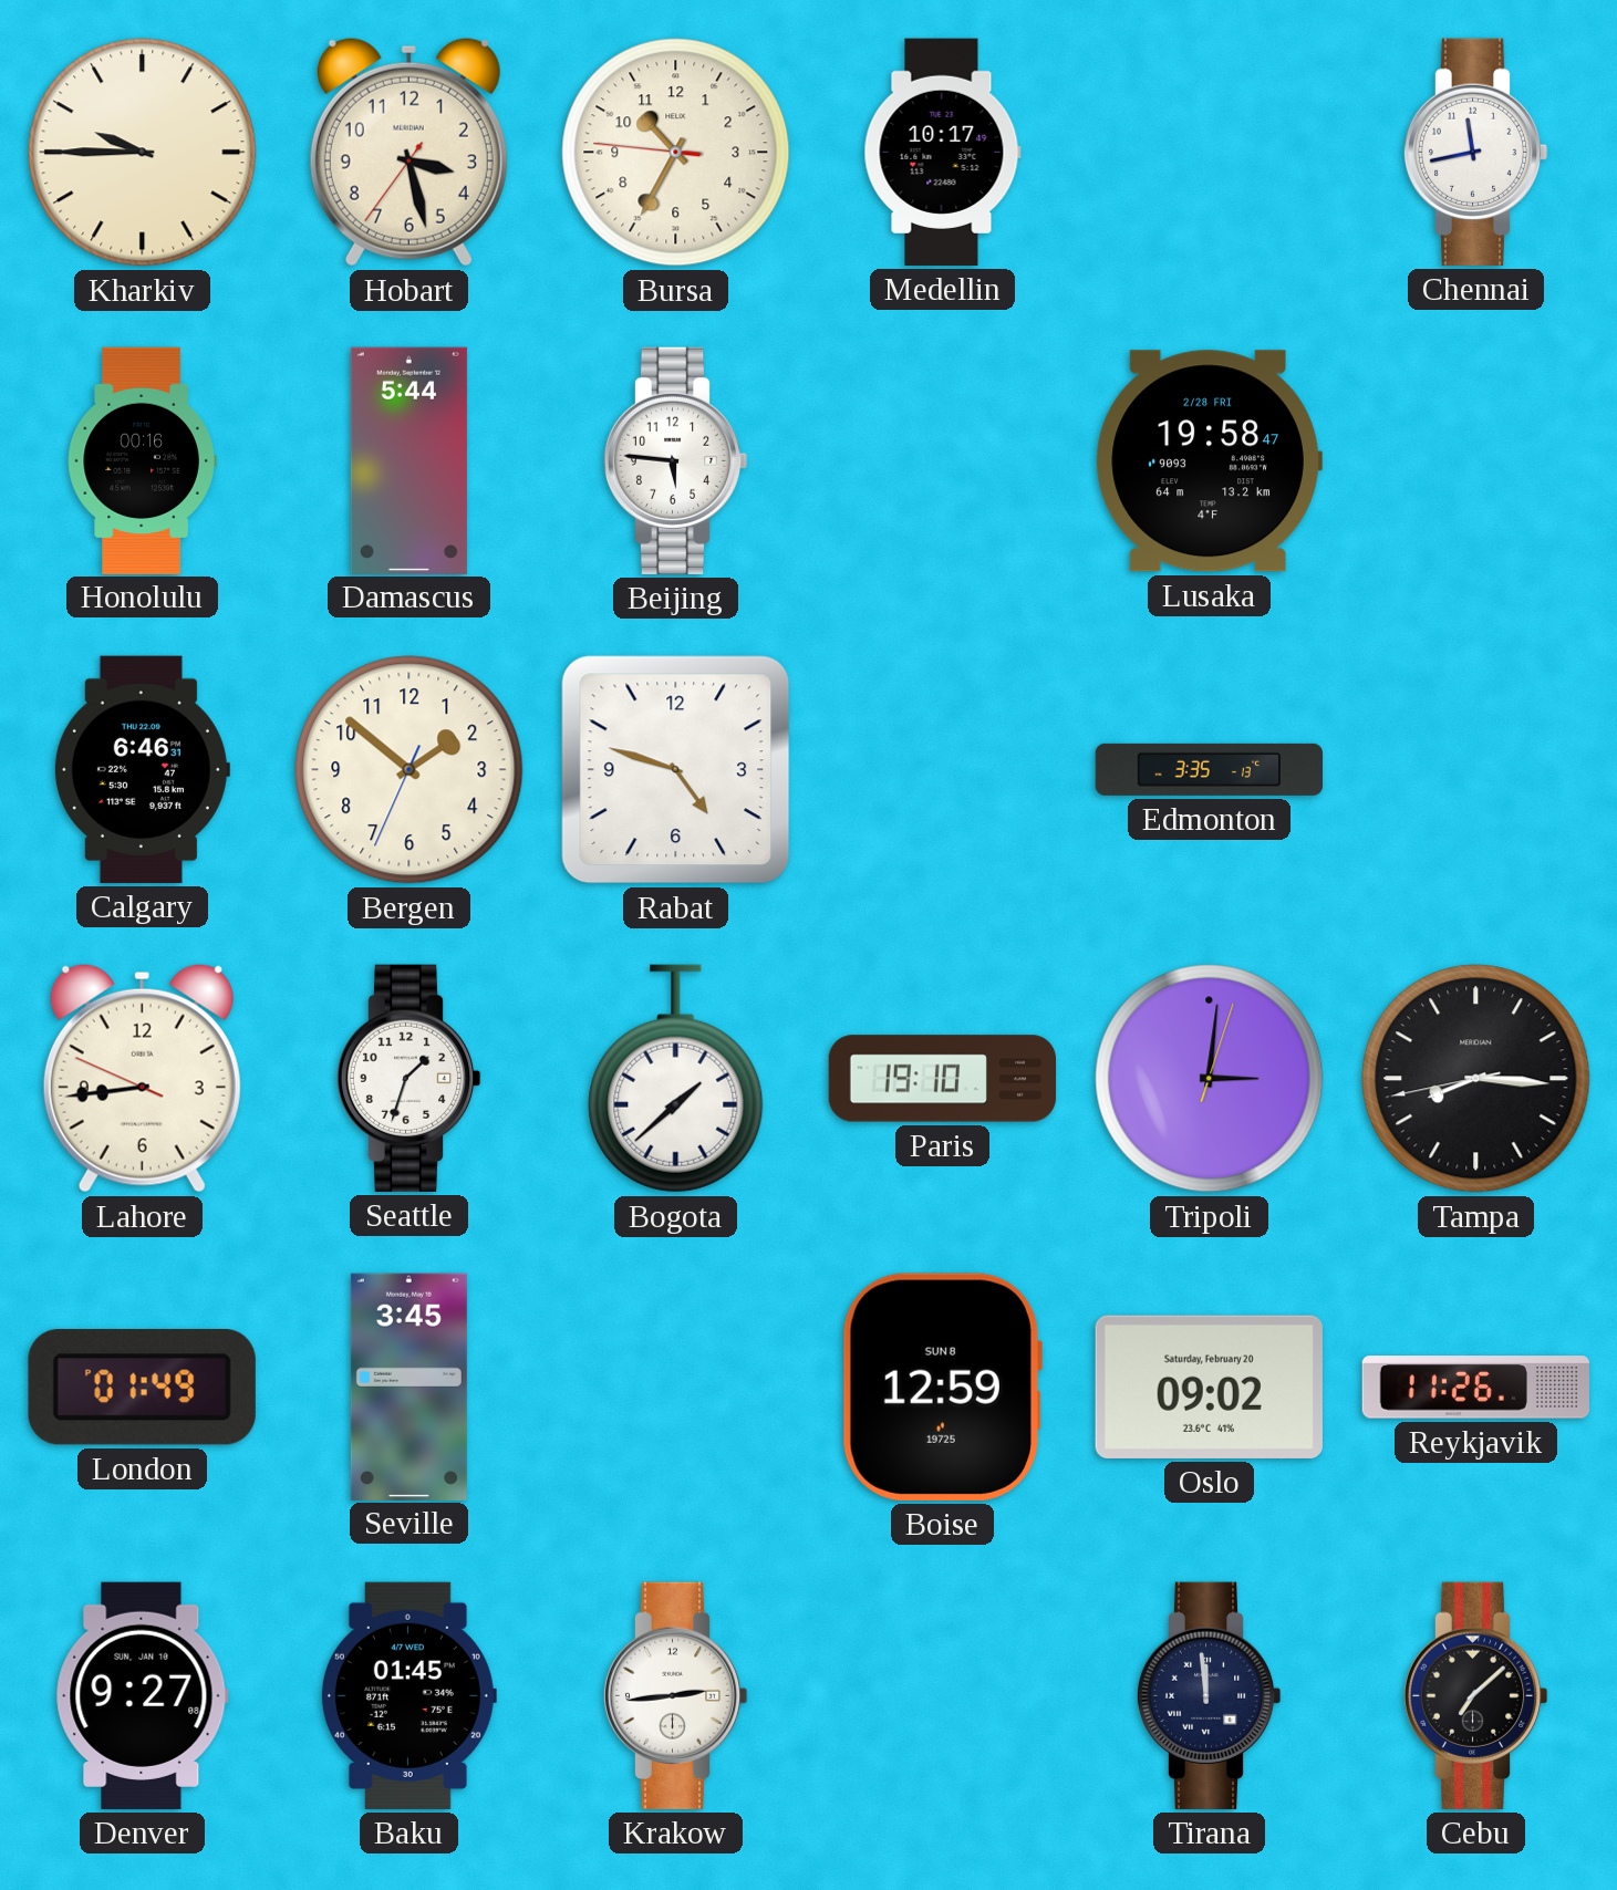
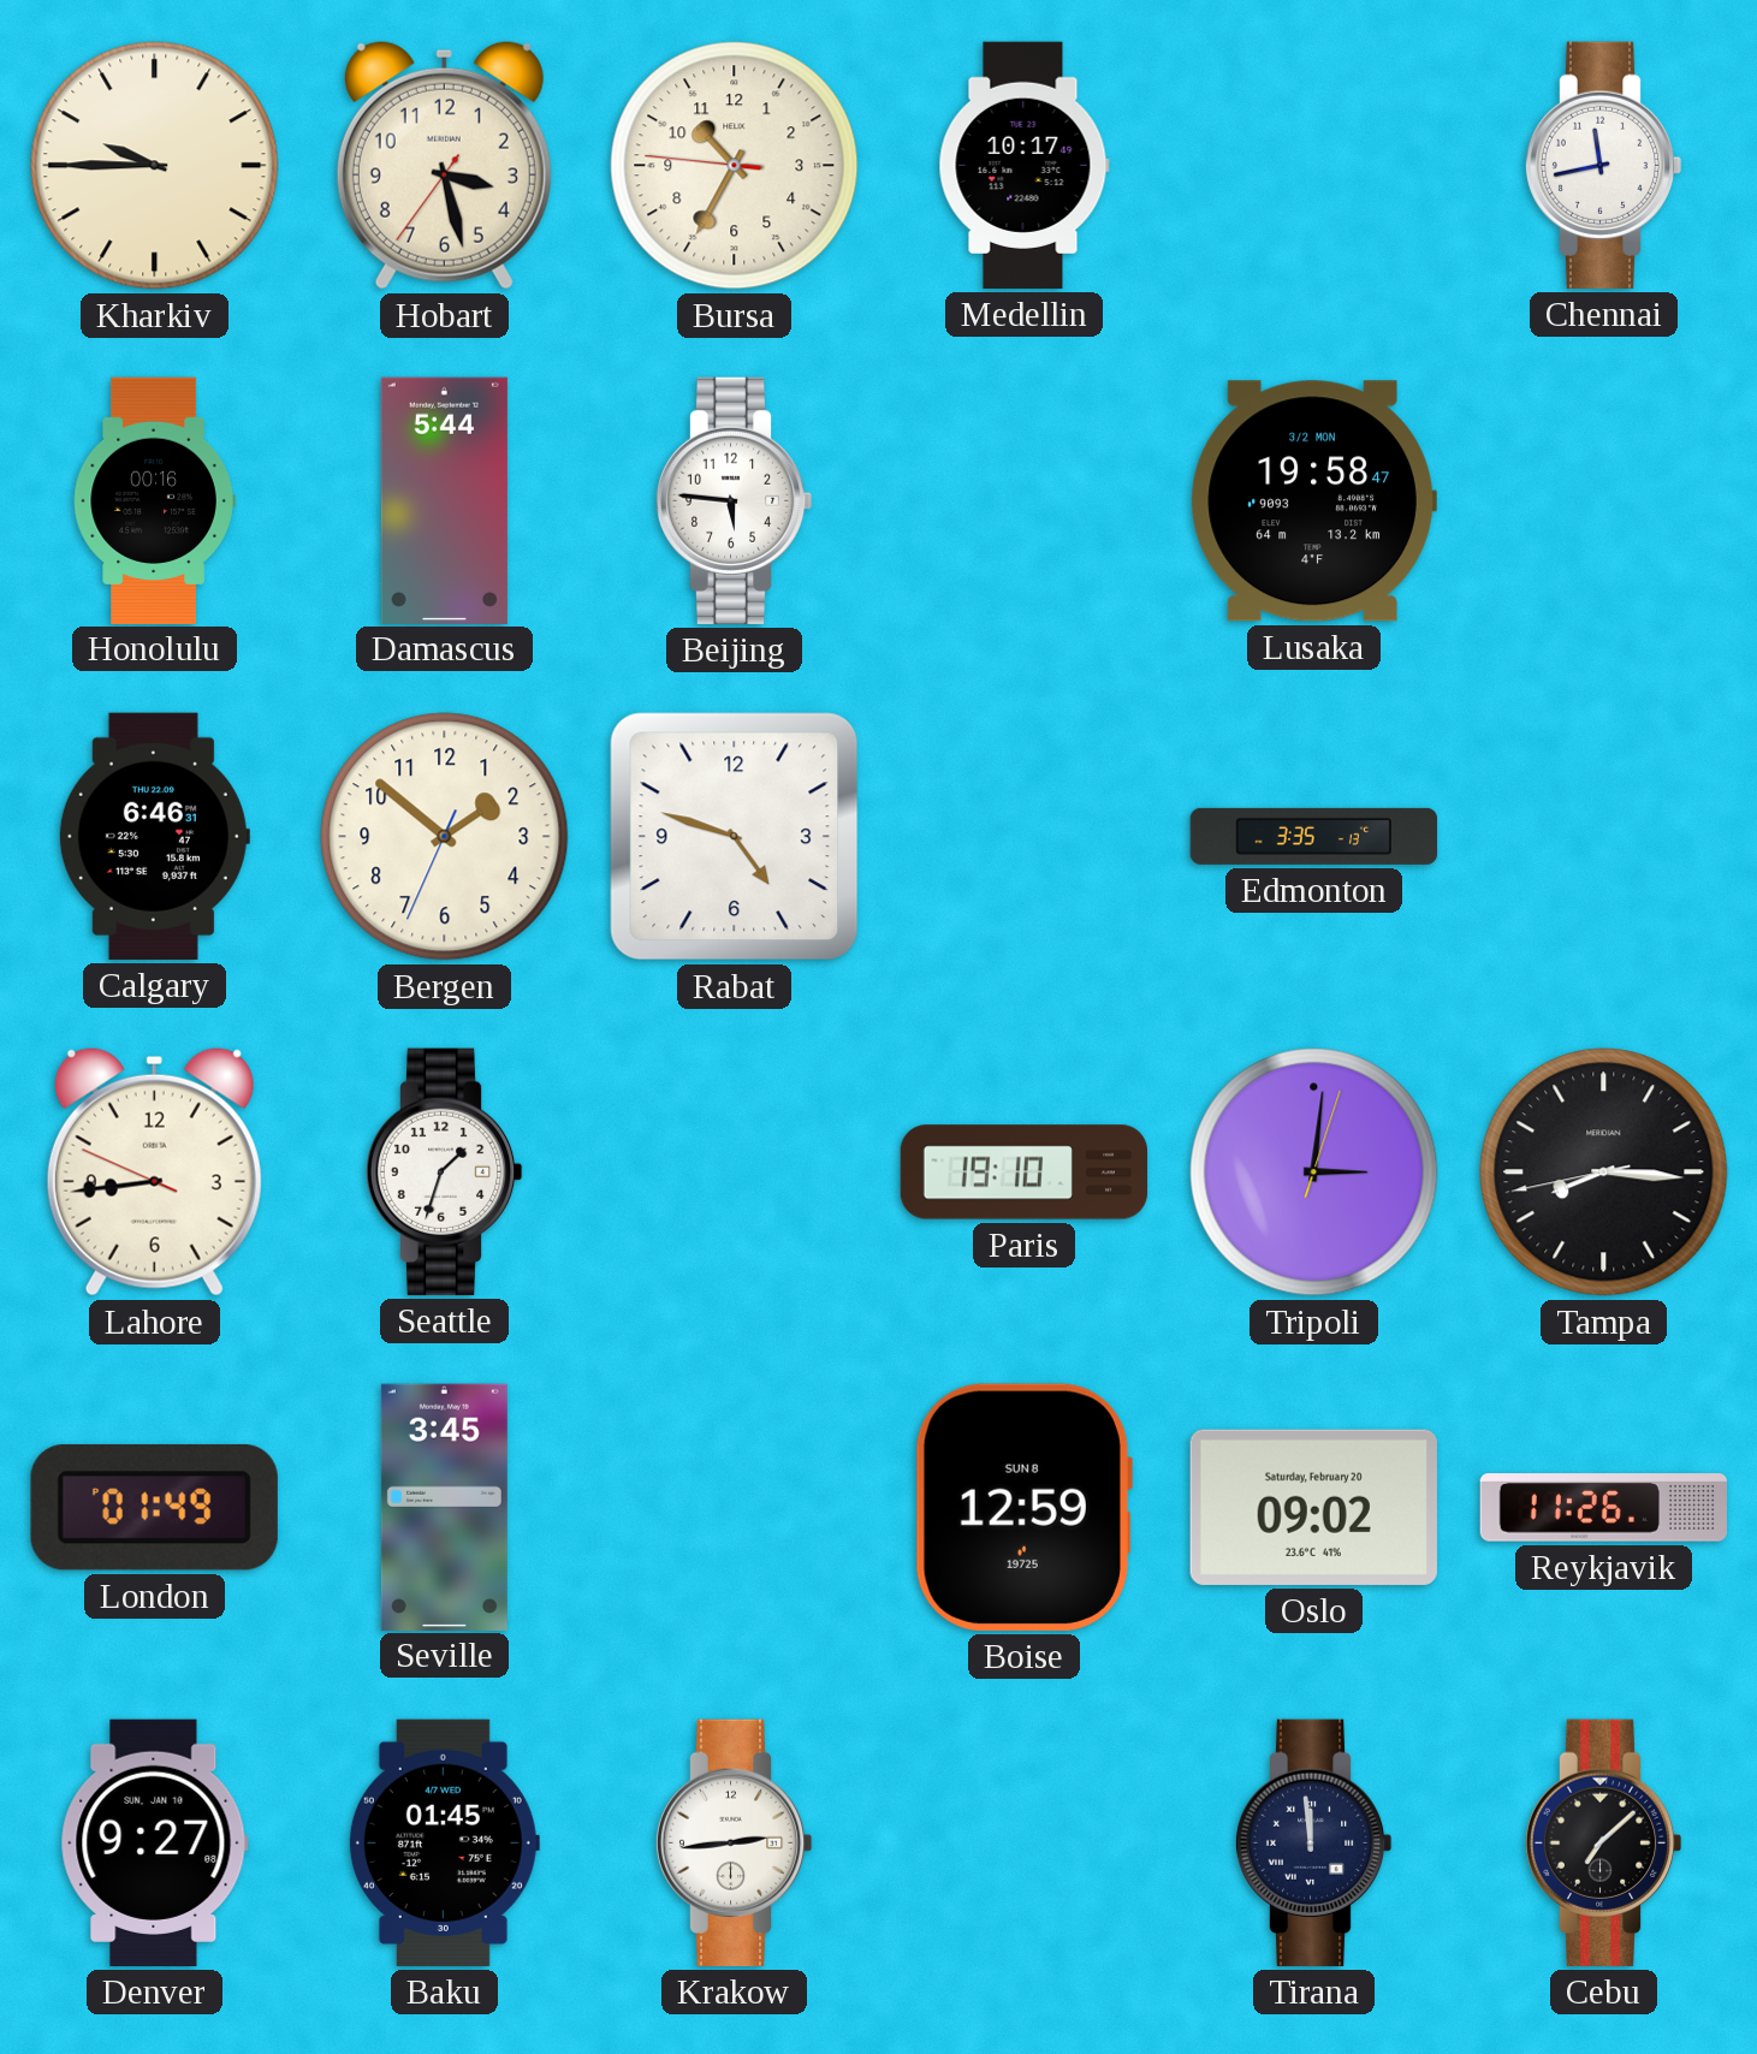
Lusaka date: 2/28 FRI -> 3/2 MON
Bogota: 1:38 -> none
